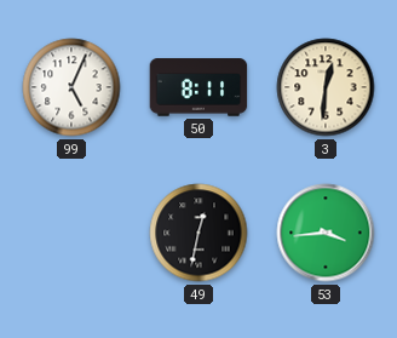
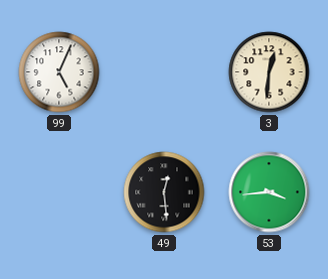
50: 8:11 -> none
49: 12:32 -> 12:29
